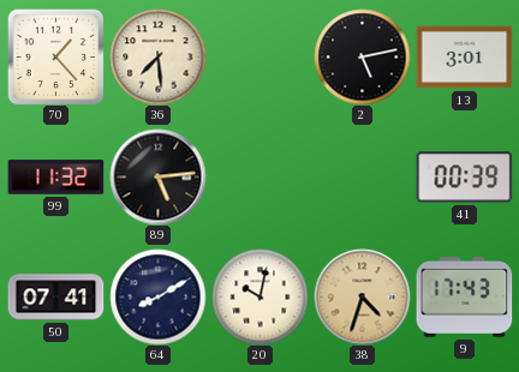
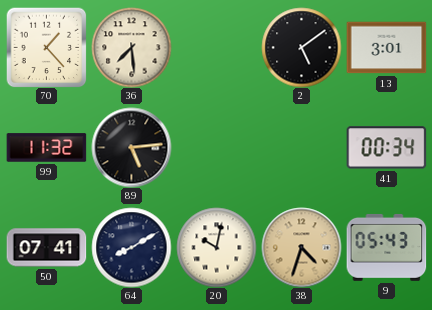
2: 5:13 -> 5:09
41: 00:39 -> 00:34
9: 17:43 -> 05:43
